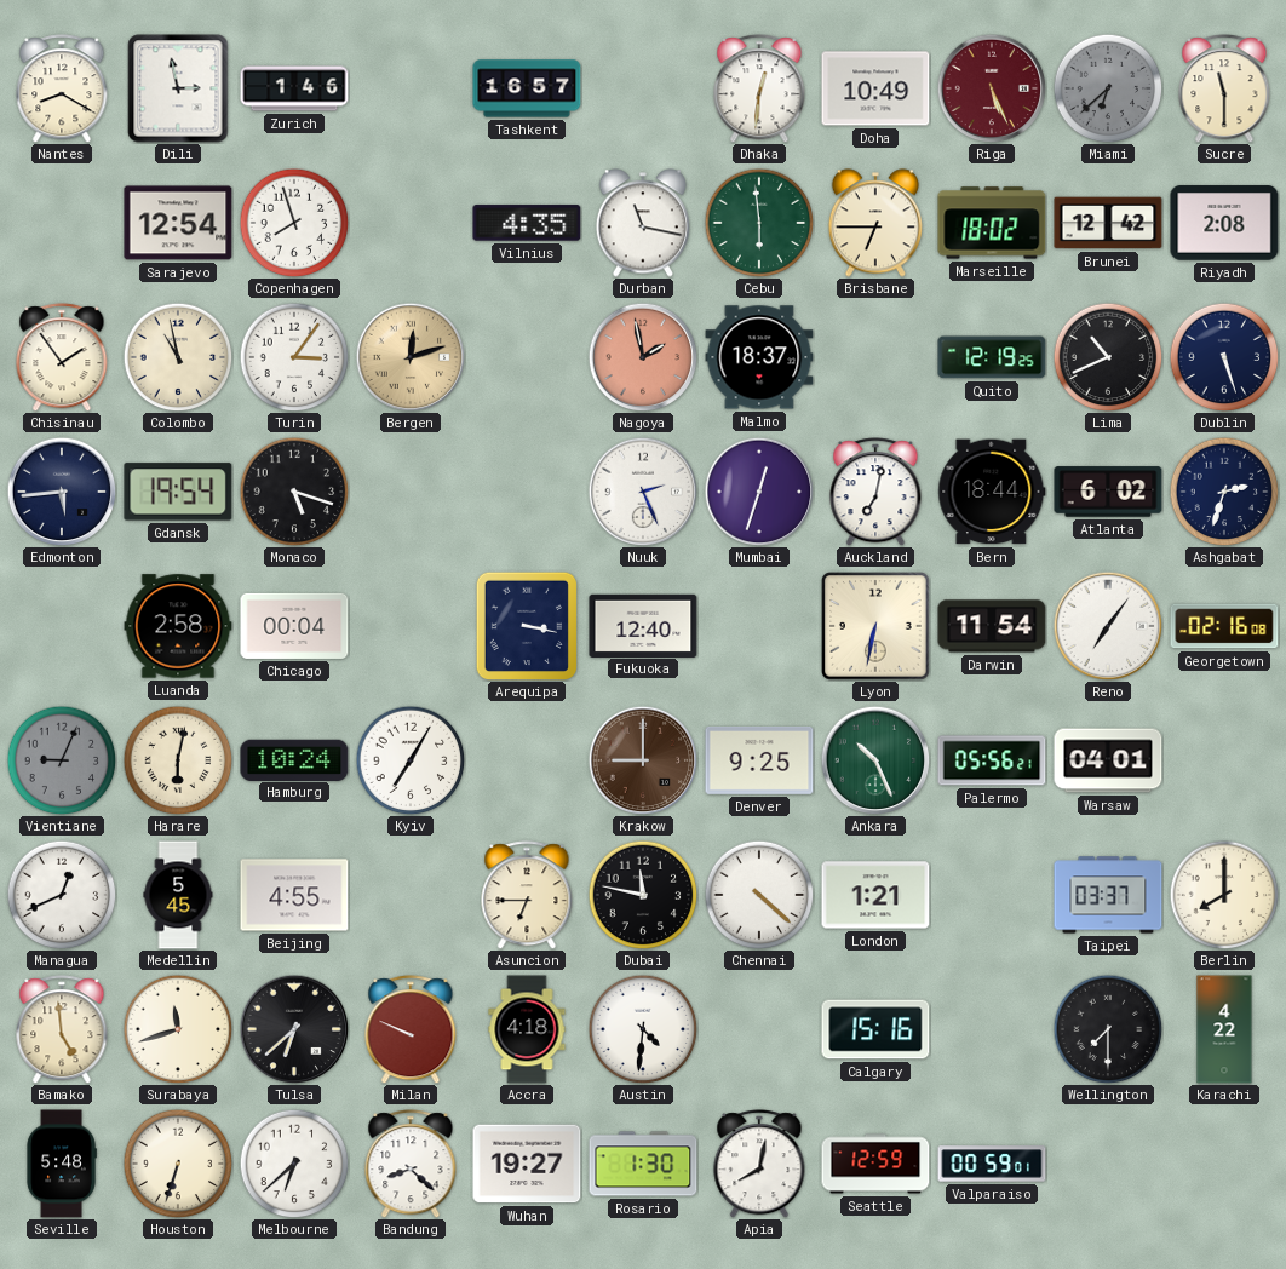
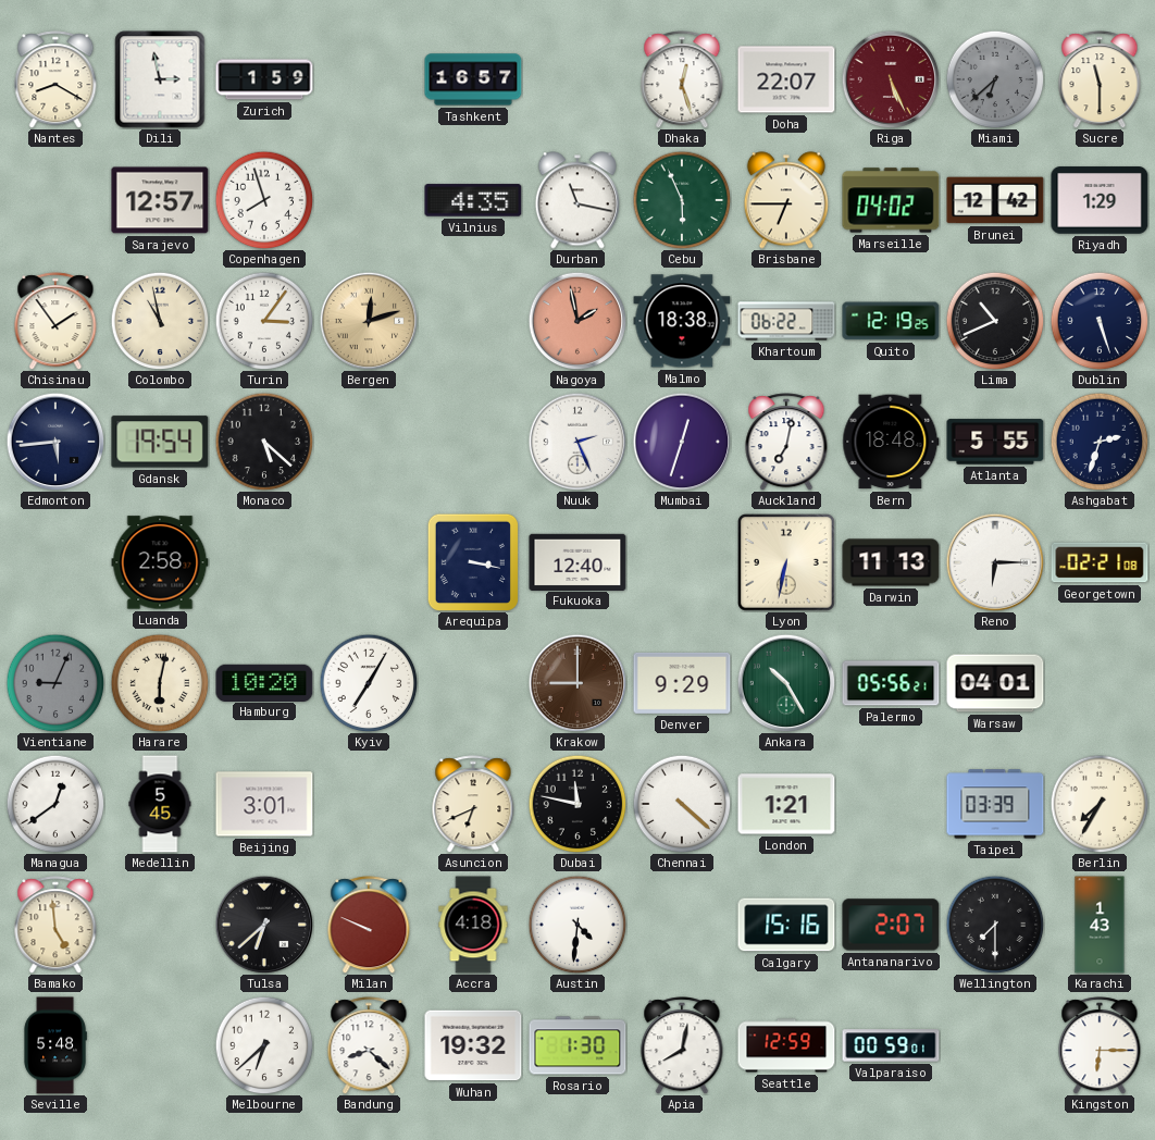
Zurich: 1:46 -> 1:59
Dhaka: 12:31 -> 12:27
Doha: 10:49 -> 22:07
Sarajevo: 12:54 -> 12:57
Cebu: 5:59 -> 5:56
Marseille: 18:02 -> 04:02
Riyadh: 2:08 -> 1:29
Malmo: 18:37 -> 18:38
Khartoum: none -> 06:22
Monaco: 5:18 -> 5:22
Bern: 18:44 -> 18:48
Atlanta: 6:02 -> 5:55
Chicago: 00:04 -> none
Darwin: 11:54 -> 11:13
Reno: 7:06 -> 6:15
Georgetown: 02:16 -> 02:21
Hamburg: 10:24 -> 10:20
Denver: 9:25 -> 9:29
Ankara: 10:26 -> 10:25
Managua: 12:41 -> 12:39
Beijing: 4:55 -> 3:01
Asuncion: 6:45 -> 6:41
Taipei: 03:37 -> 03:39
Berlin: 8:00 -> 7:35
Surabaya: 11:42 -> none
Antananarivo: none -> 2:07
Karachi: 4:22 -> 1:43
Houston: 6:33 -> none
Wuhan: 19:27 -> 19:32
Kingston: none -> 6:15
